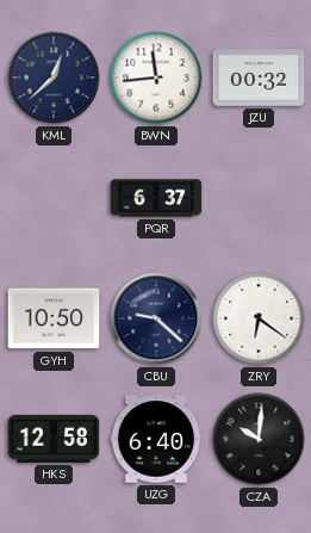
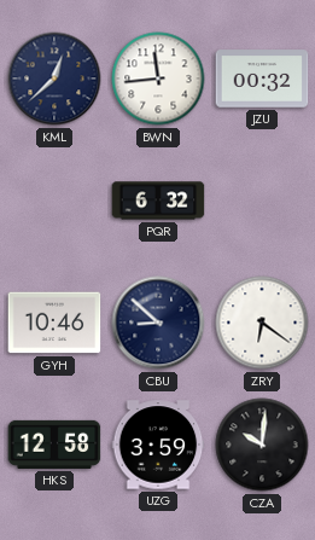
PQR: 6:37 -> 6:32
GYH: 10:50 -> 10:46
CBU: 9:22 -> 8:52
UZG: 6:40 -> 3:59
